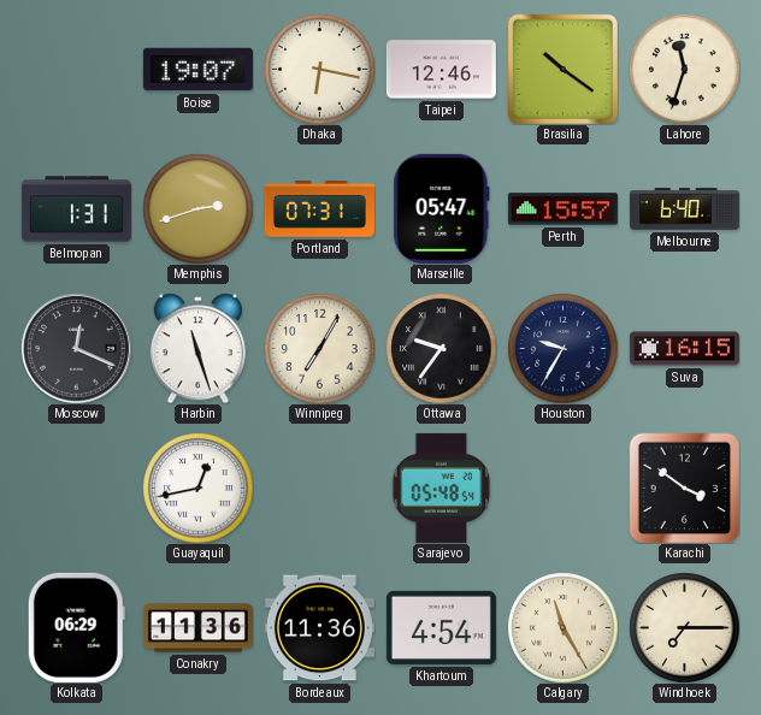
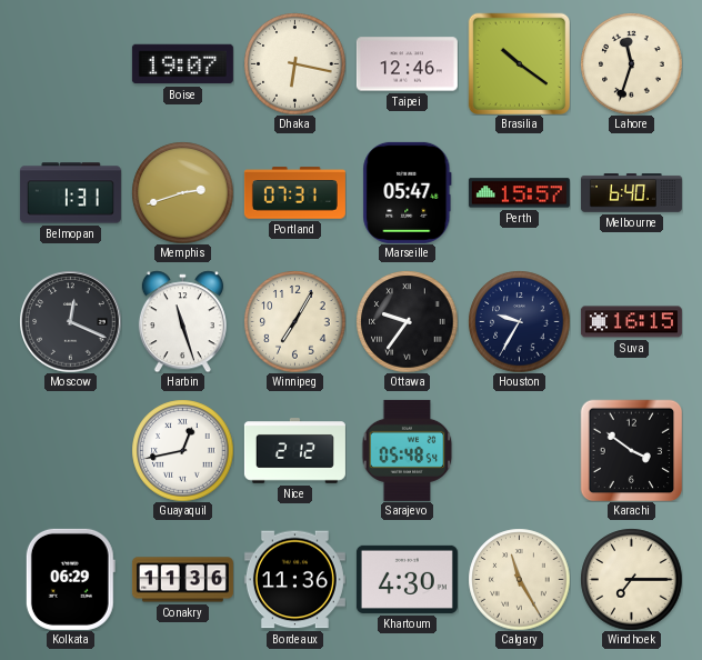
Nice: none -> 2:12
Khartoum: 4:54 -> 4:30
